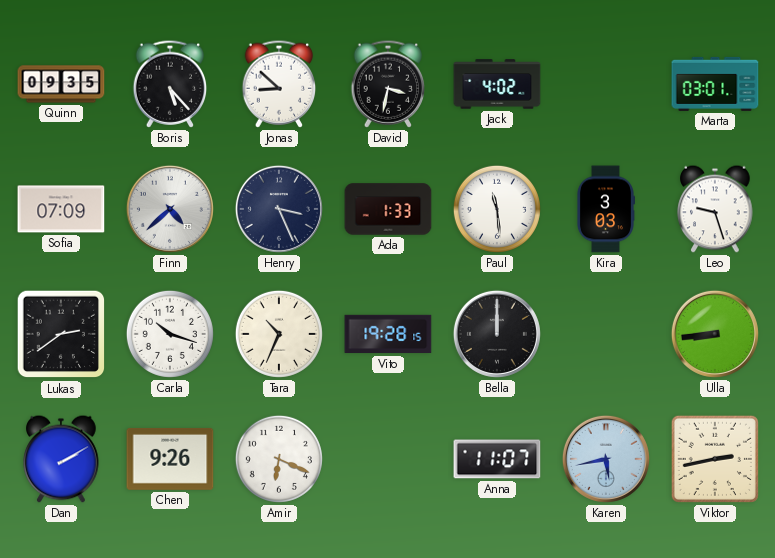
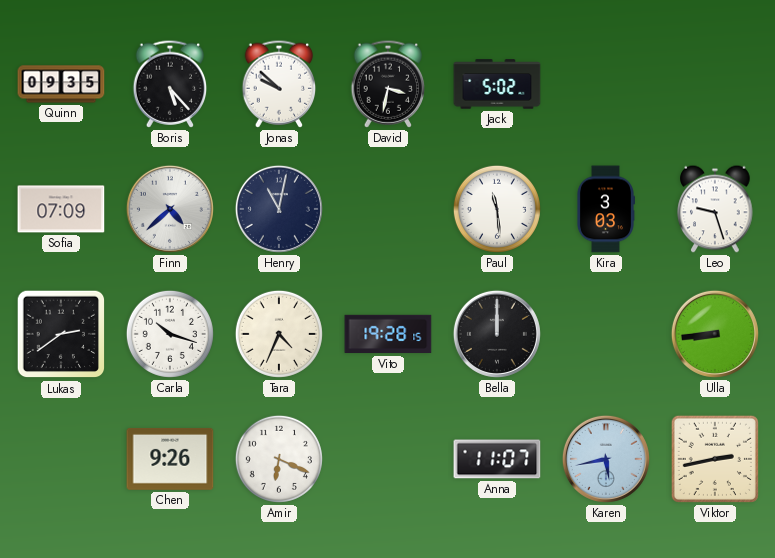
Jonas: 8:52 -> 9:52
Jack: 4:02 -> 5:02
Marta: 03:01 -> none
Henry: 3:26 -> 11:02
Ada: 1:33 -> none
Tara: 10:34 -> 4:34
Dan: 2:10 -> none
